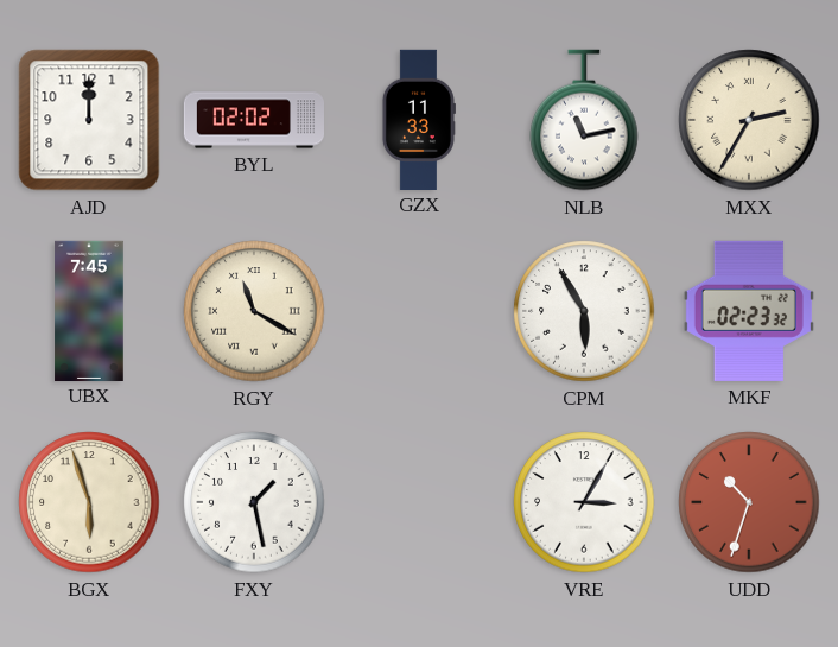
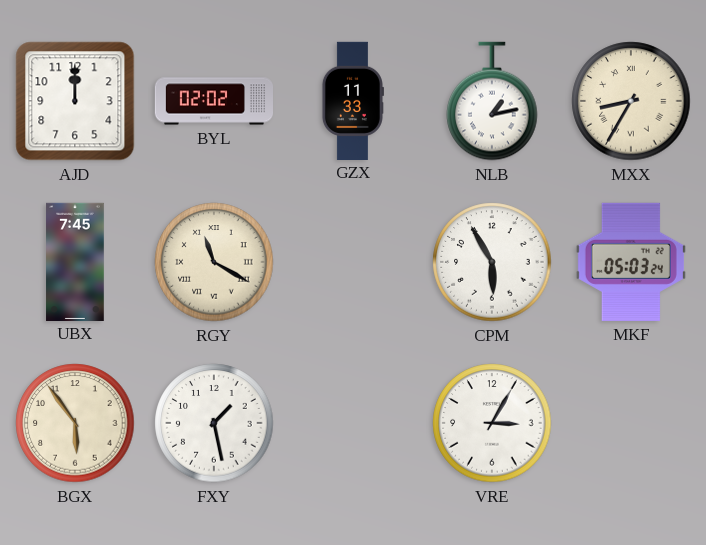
NLB: 11:13 -> 1:13
MXX: 2:35 -> 8:35
MKF: 02:23 -> 05:03
BGX: 5:57 -> 5:54
UDD: 10:33 -> none
